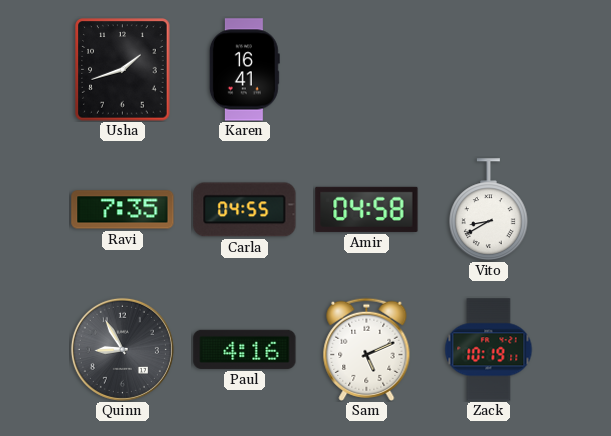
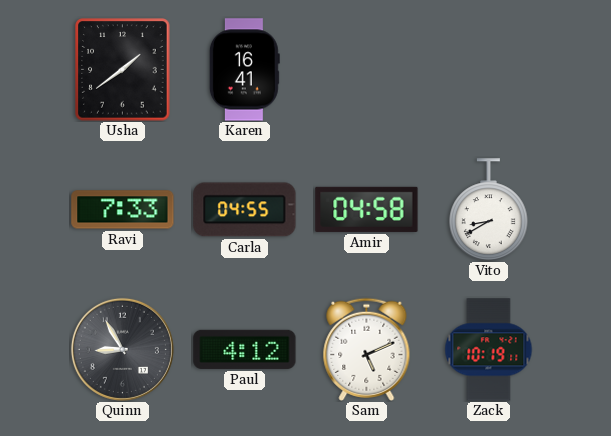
Usha: 1:42 -> 1:39
Ravi: 7:35 -> 7:33
Paul: 4:16 -> 4:12
